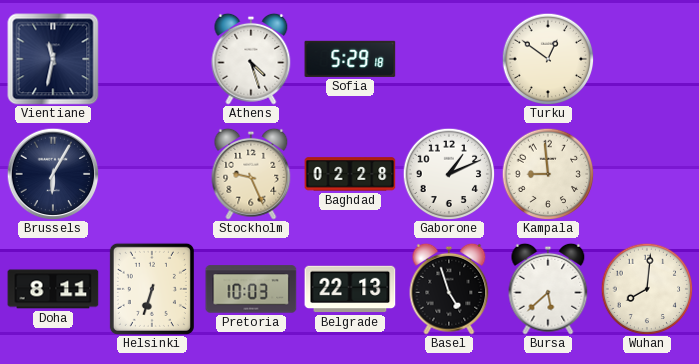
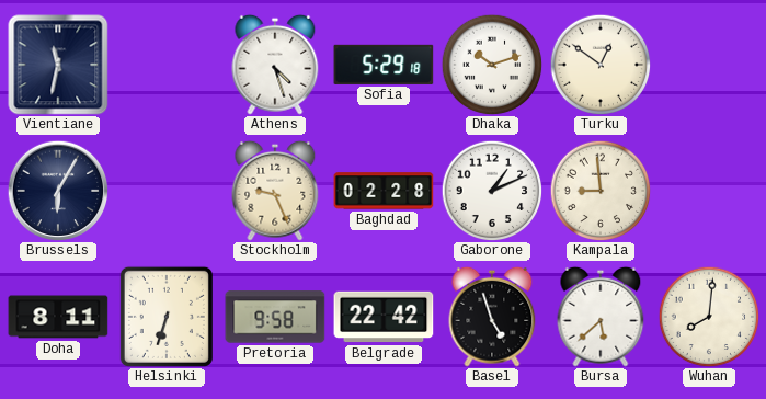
Dhaka: none -> 10:12
Pretoria: 10:03 -> 9:58
Belgrade: 22:13 -> 22:42
